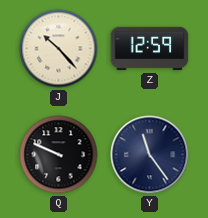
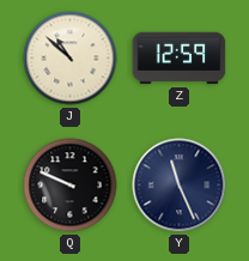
J: 10:23 -> 10:52
Y: 11:24 -> 11:26
